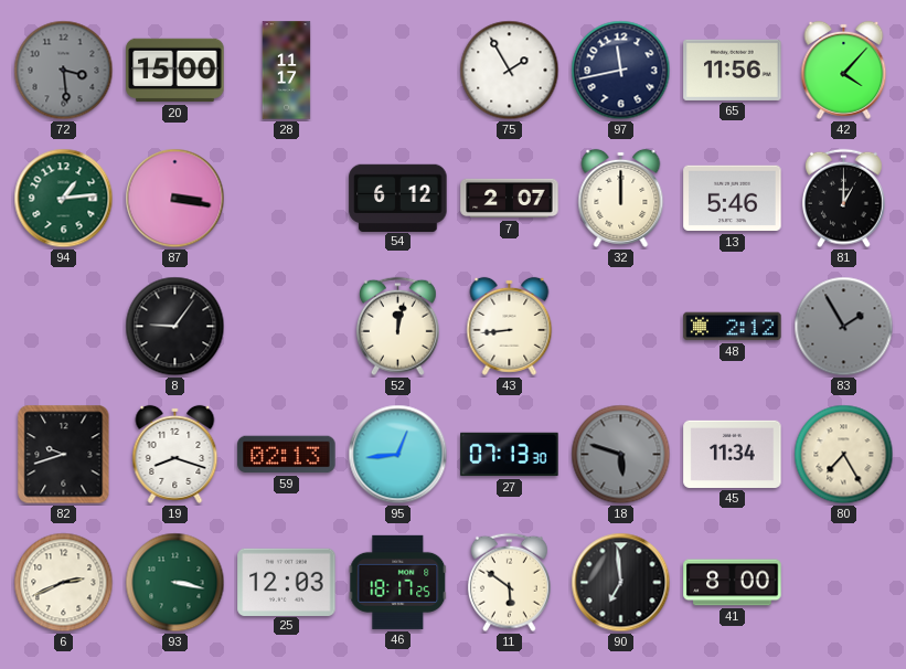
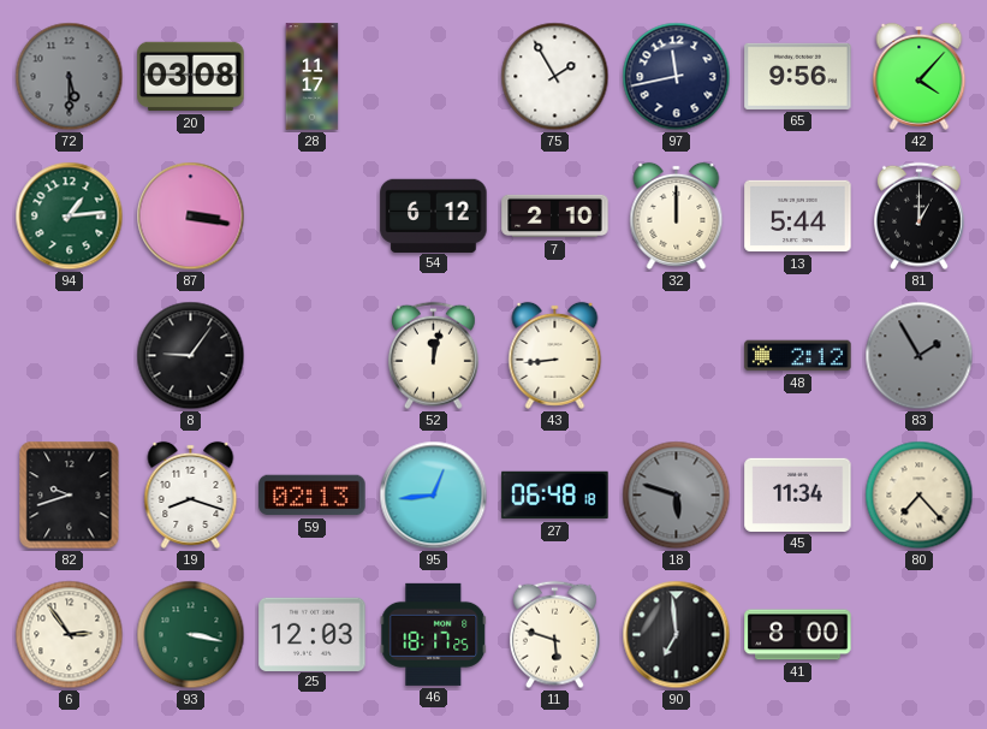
72: 3:29 -> 5:30
20: 15:00 -> 03:08
65: 11:56 -> 9:56
7: 2:07 -> 2:10
13: 5:46 -> 5:44
27: 07:13 -> 06:48
80: 7:25 -> 7:23
6: 2:41 -> 2:54
11: 5:51 -> 5:48
